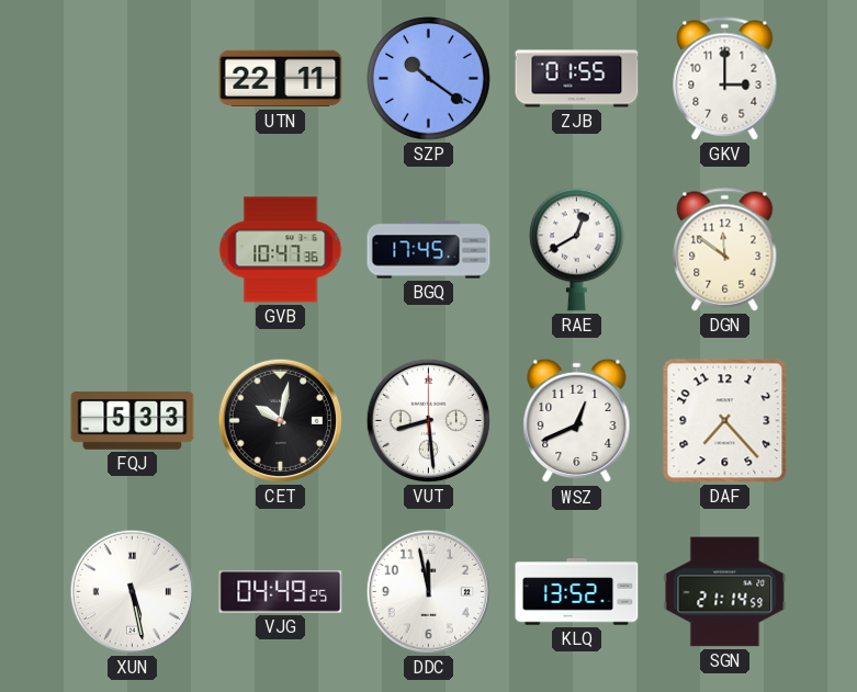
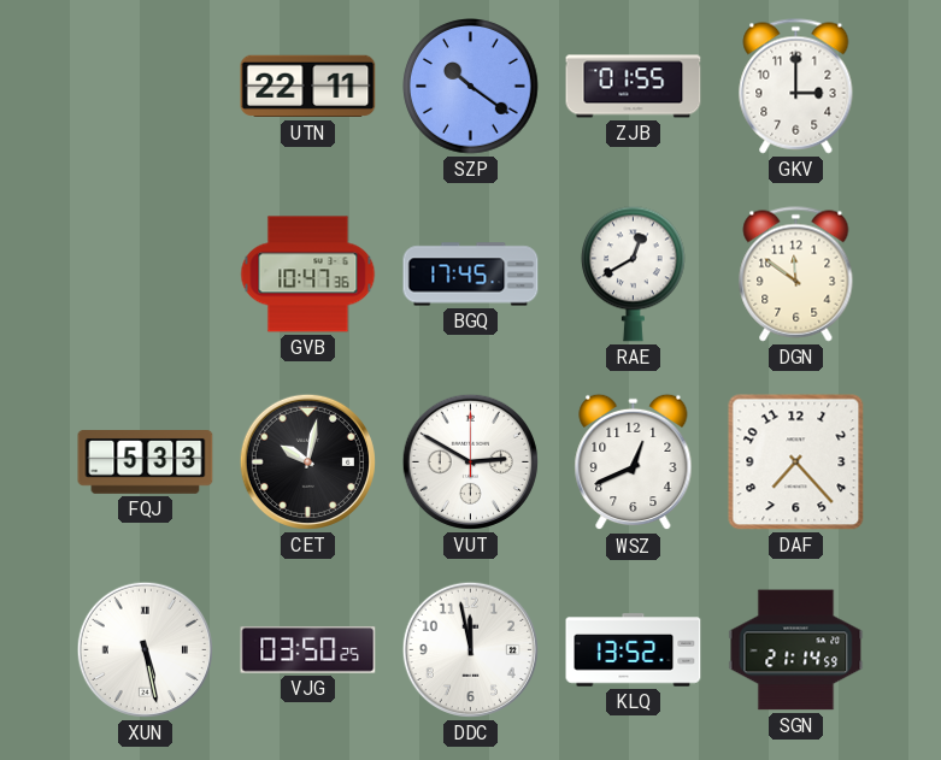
VUT: 8:29 -> 2:50
VJG: 04:49 -> 03:50
